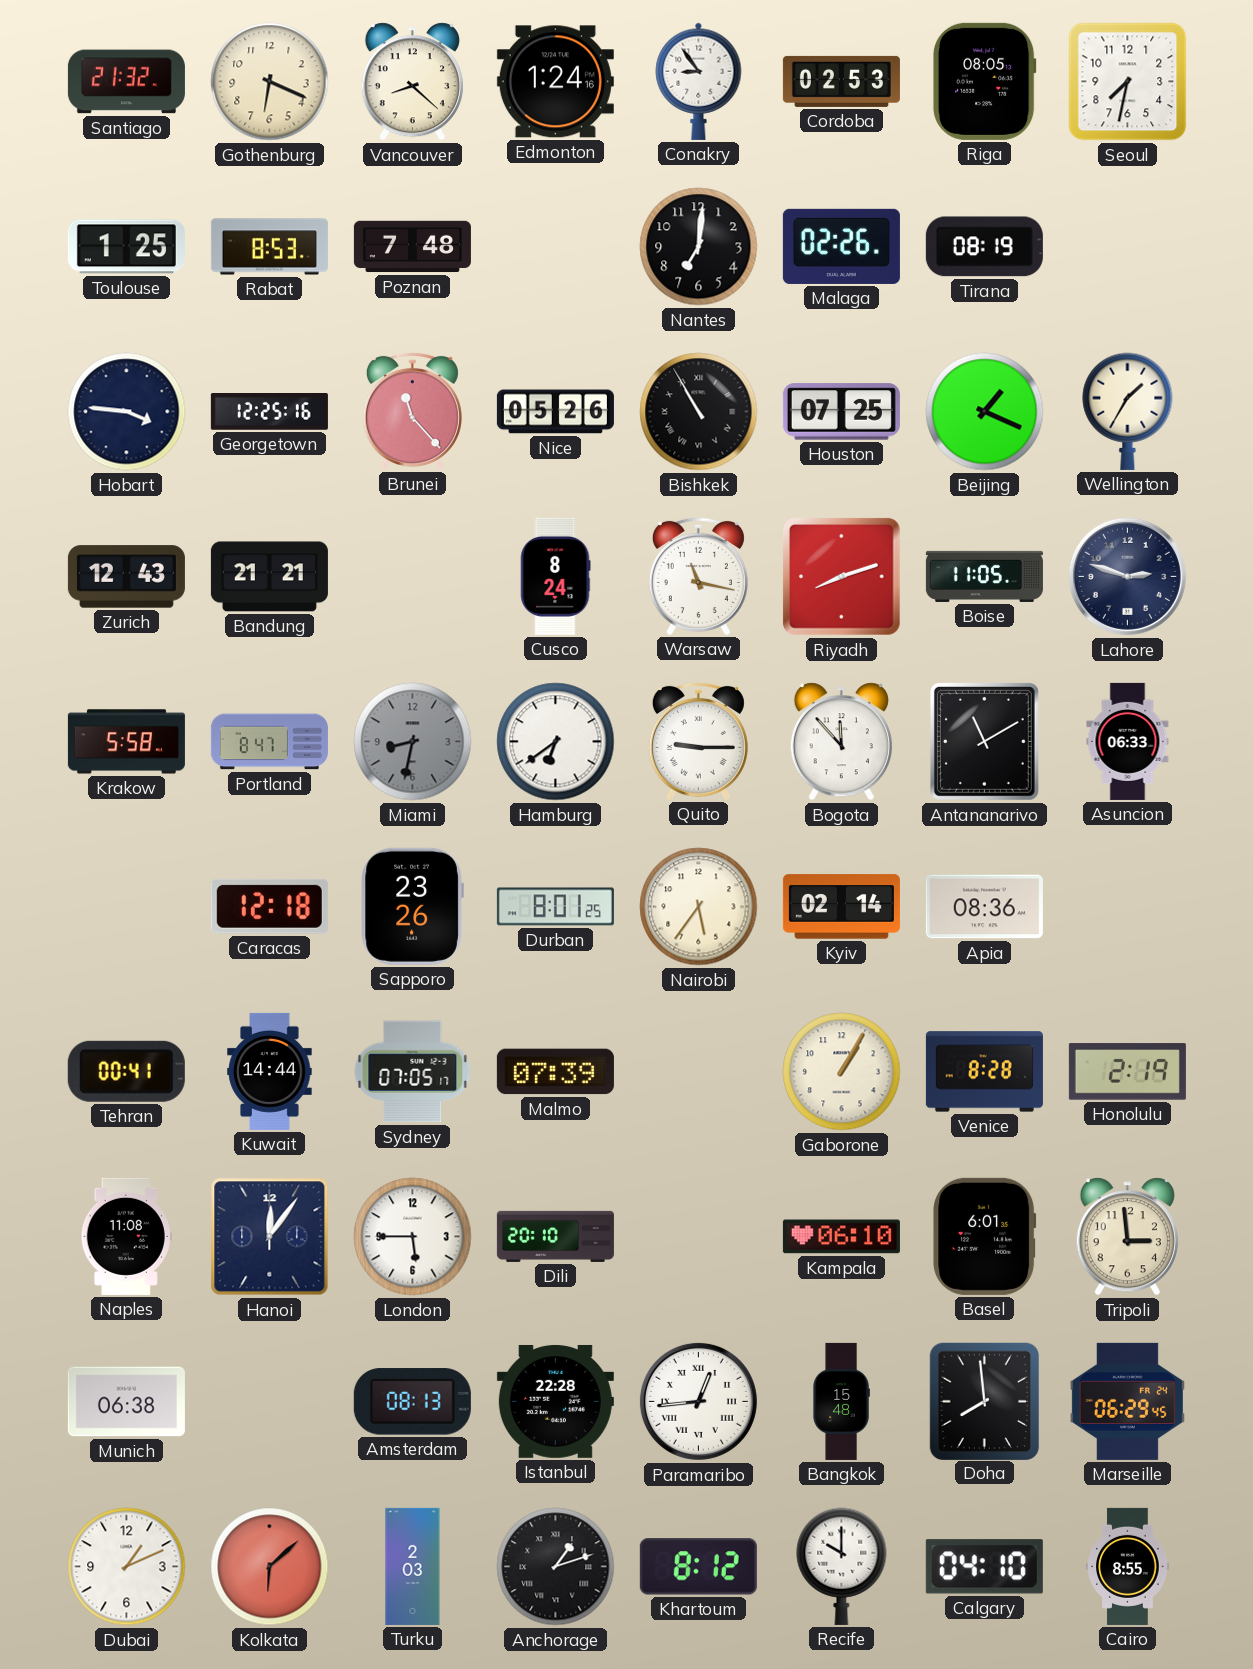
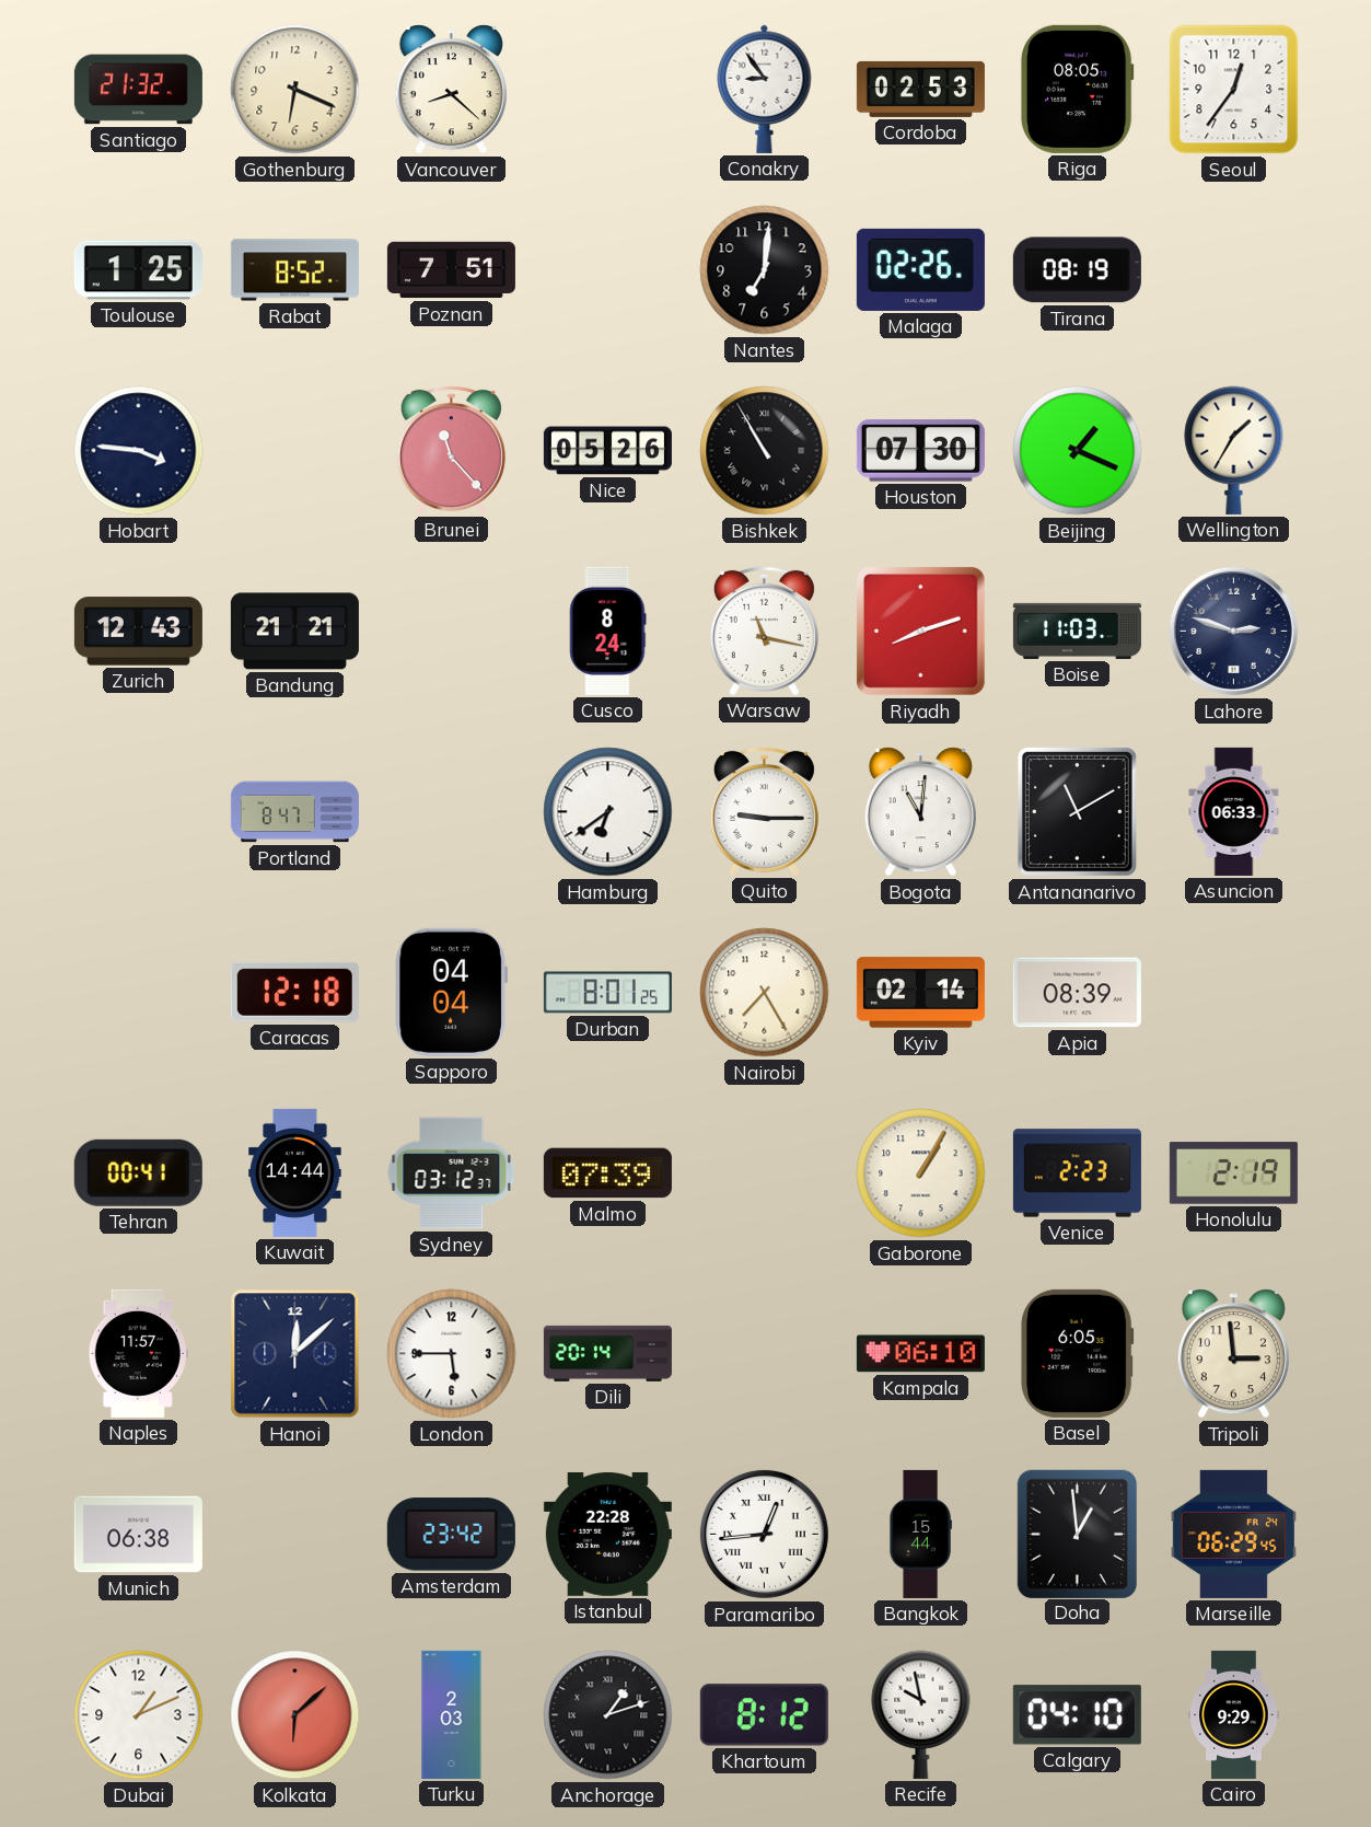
Edmonton: 1:24 -> none
Seoul: 7:32 -> 12:36
Rabat: 8:53 -> 8:52
Poznan: 7:48 -> 7:51
Georgetown: 12:25 -> none
Houston: 07:25 -> 07:30
Boise: 11:05 -> 11:03
Krakow: 5:58 -> none
Miami: 8:32 -> none
Bogota: 11:53 -> 11:01
Sapporo: 23:26 -> 04:04
Nairobi: 5:36 -> 7:25
Apia: 08:36 -> 08:39
Sydney: 07:05 -> 03:12
Venice: 8:28 -> 2:23
Naples: 11:08 -> 11:57
Hanoi: 12:06 -> 12:08
Dili: 20:10 -> 20:14
Basel: 6:01 -> 6:05
Amsterdam: 08:13 -> 23:42
Bangkok: 15:48 -> 15:44
Doha: 7:59 -> 12:59
Recife: 10:00 -> 9:58
Cairo: 8:55 -> 9:29
